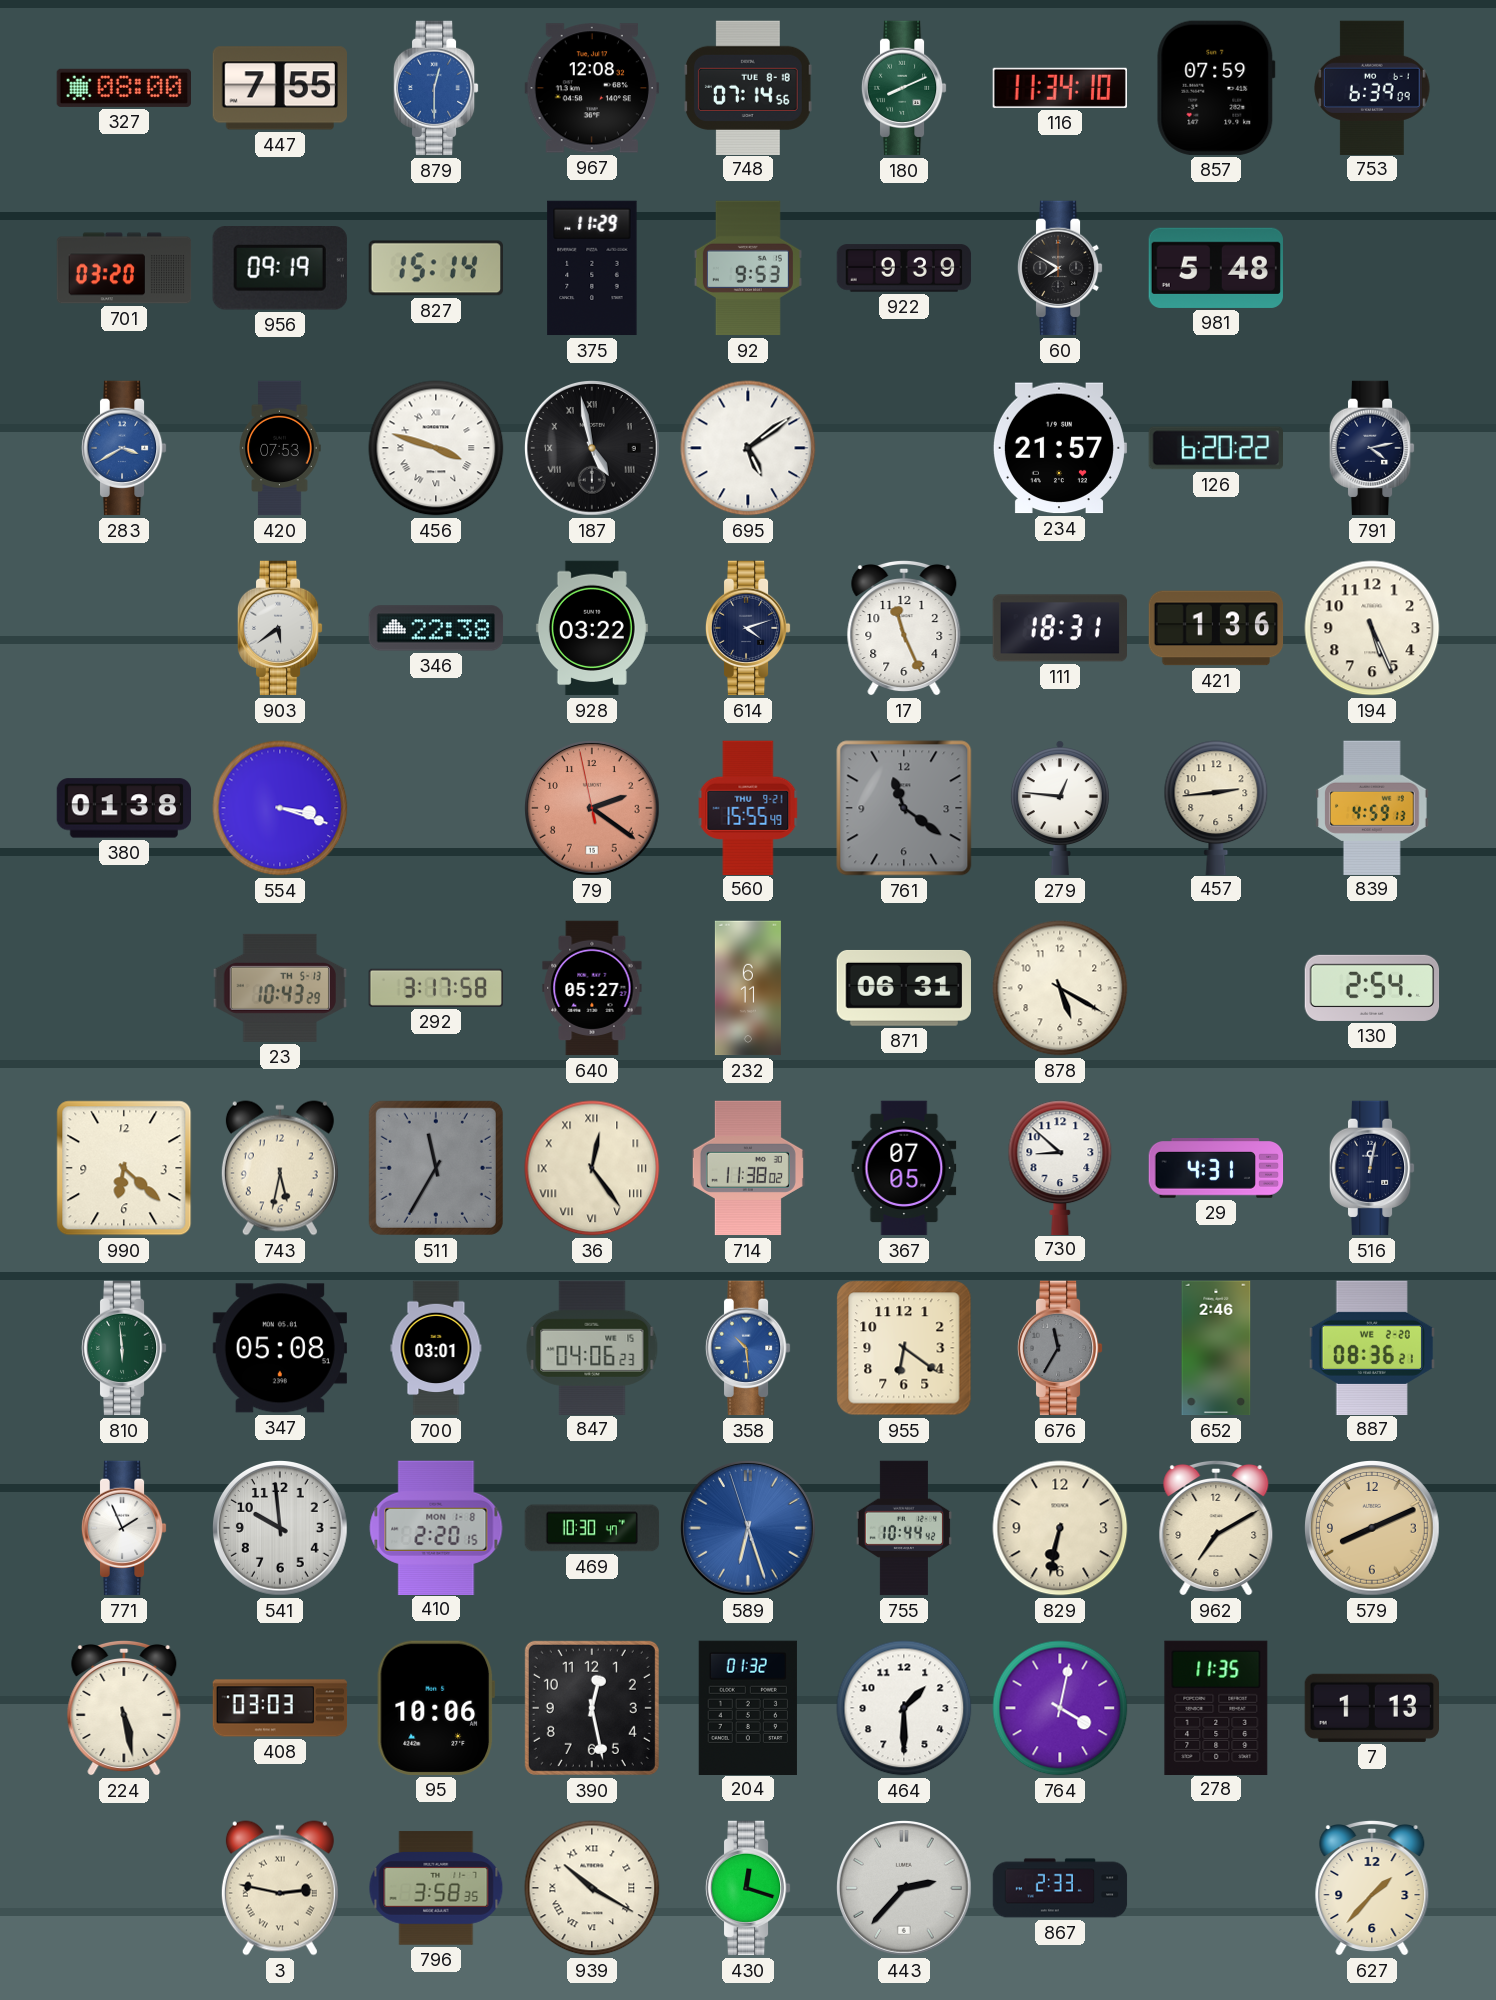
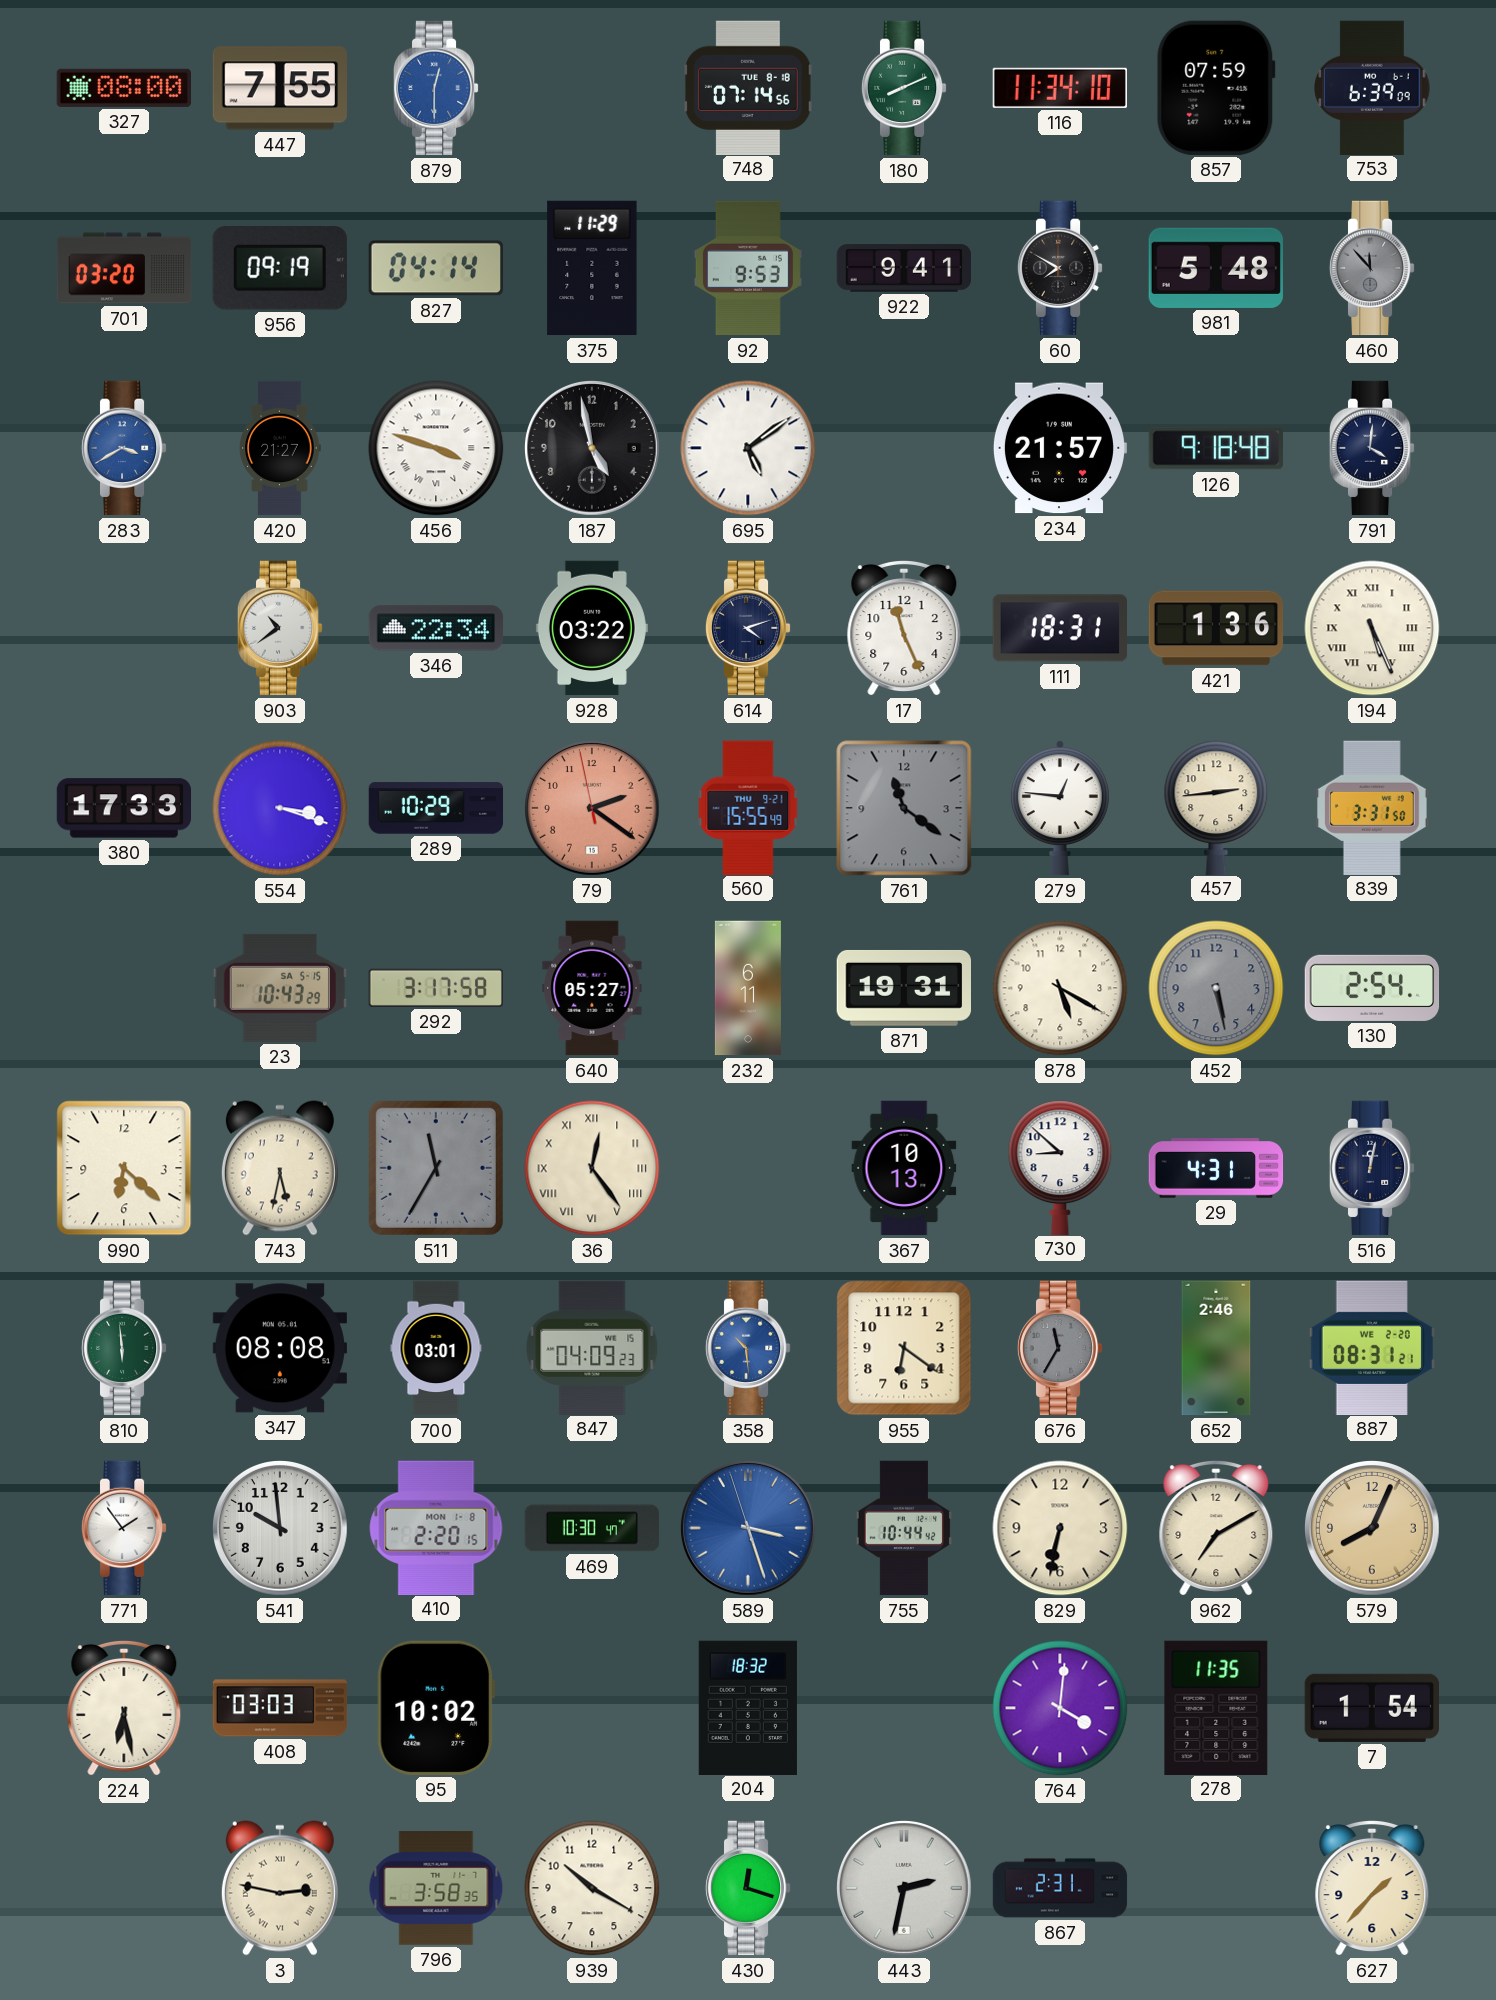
967: 12:08 -> none
827: 15:14 -> 04:14
922: 9:39 -> 9:41
460: none -> 11:53
420: 07:53 -> 21:27
187 numerals: Roman -> Arabic
126: 6:20 -> 9:18
791: 4:13 -> 4:01
903: 5:39 -> 10:39
346: 22:38 -> 22:34
194 numerals: Arabic -> Roman
380: 01:38 -> 17:33
289: none -> 10:29
839: 4:59 -> 3:31
23 date: TH 5-13 -> SA 5-15
871: 06:31 -> 19:31
452: none -> 5:28
714: 11:38 -> none
367: 07:05 -> 10:13
347: 05:08 -> 08:08
847: 04:06 -> 04:09
887: 08:36 -> 08:31
771: 1:56 -> 1:54
589: 6:26 -> 3:26
579: 8:11 -> 8:04
224: 5:28 -> 6:28
95: 10:06 -> 10:02
390: 12:28 -> none
204: 01:32 -> 18:32
464: 1:30 -> none
764: 4:02 -> 4:01
7: 1:13 -> 1:54
939 numerals: Roman -> Arabic
443: 2:37 -> 2:32
867: 2:33 -> 2:31
